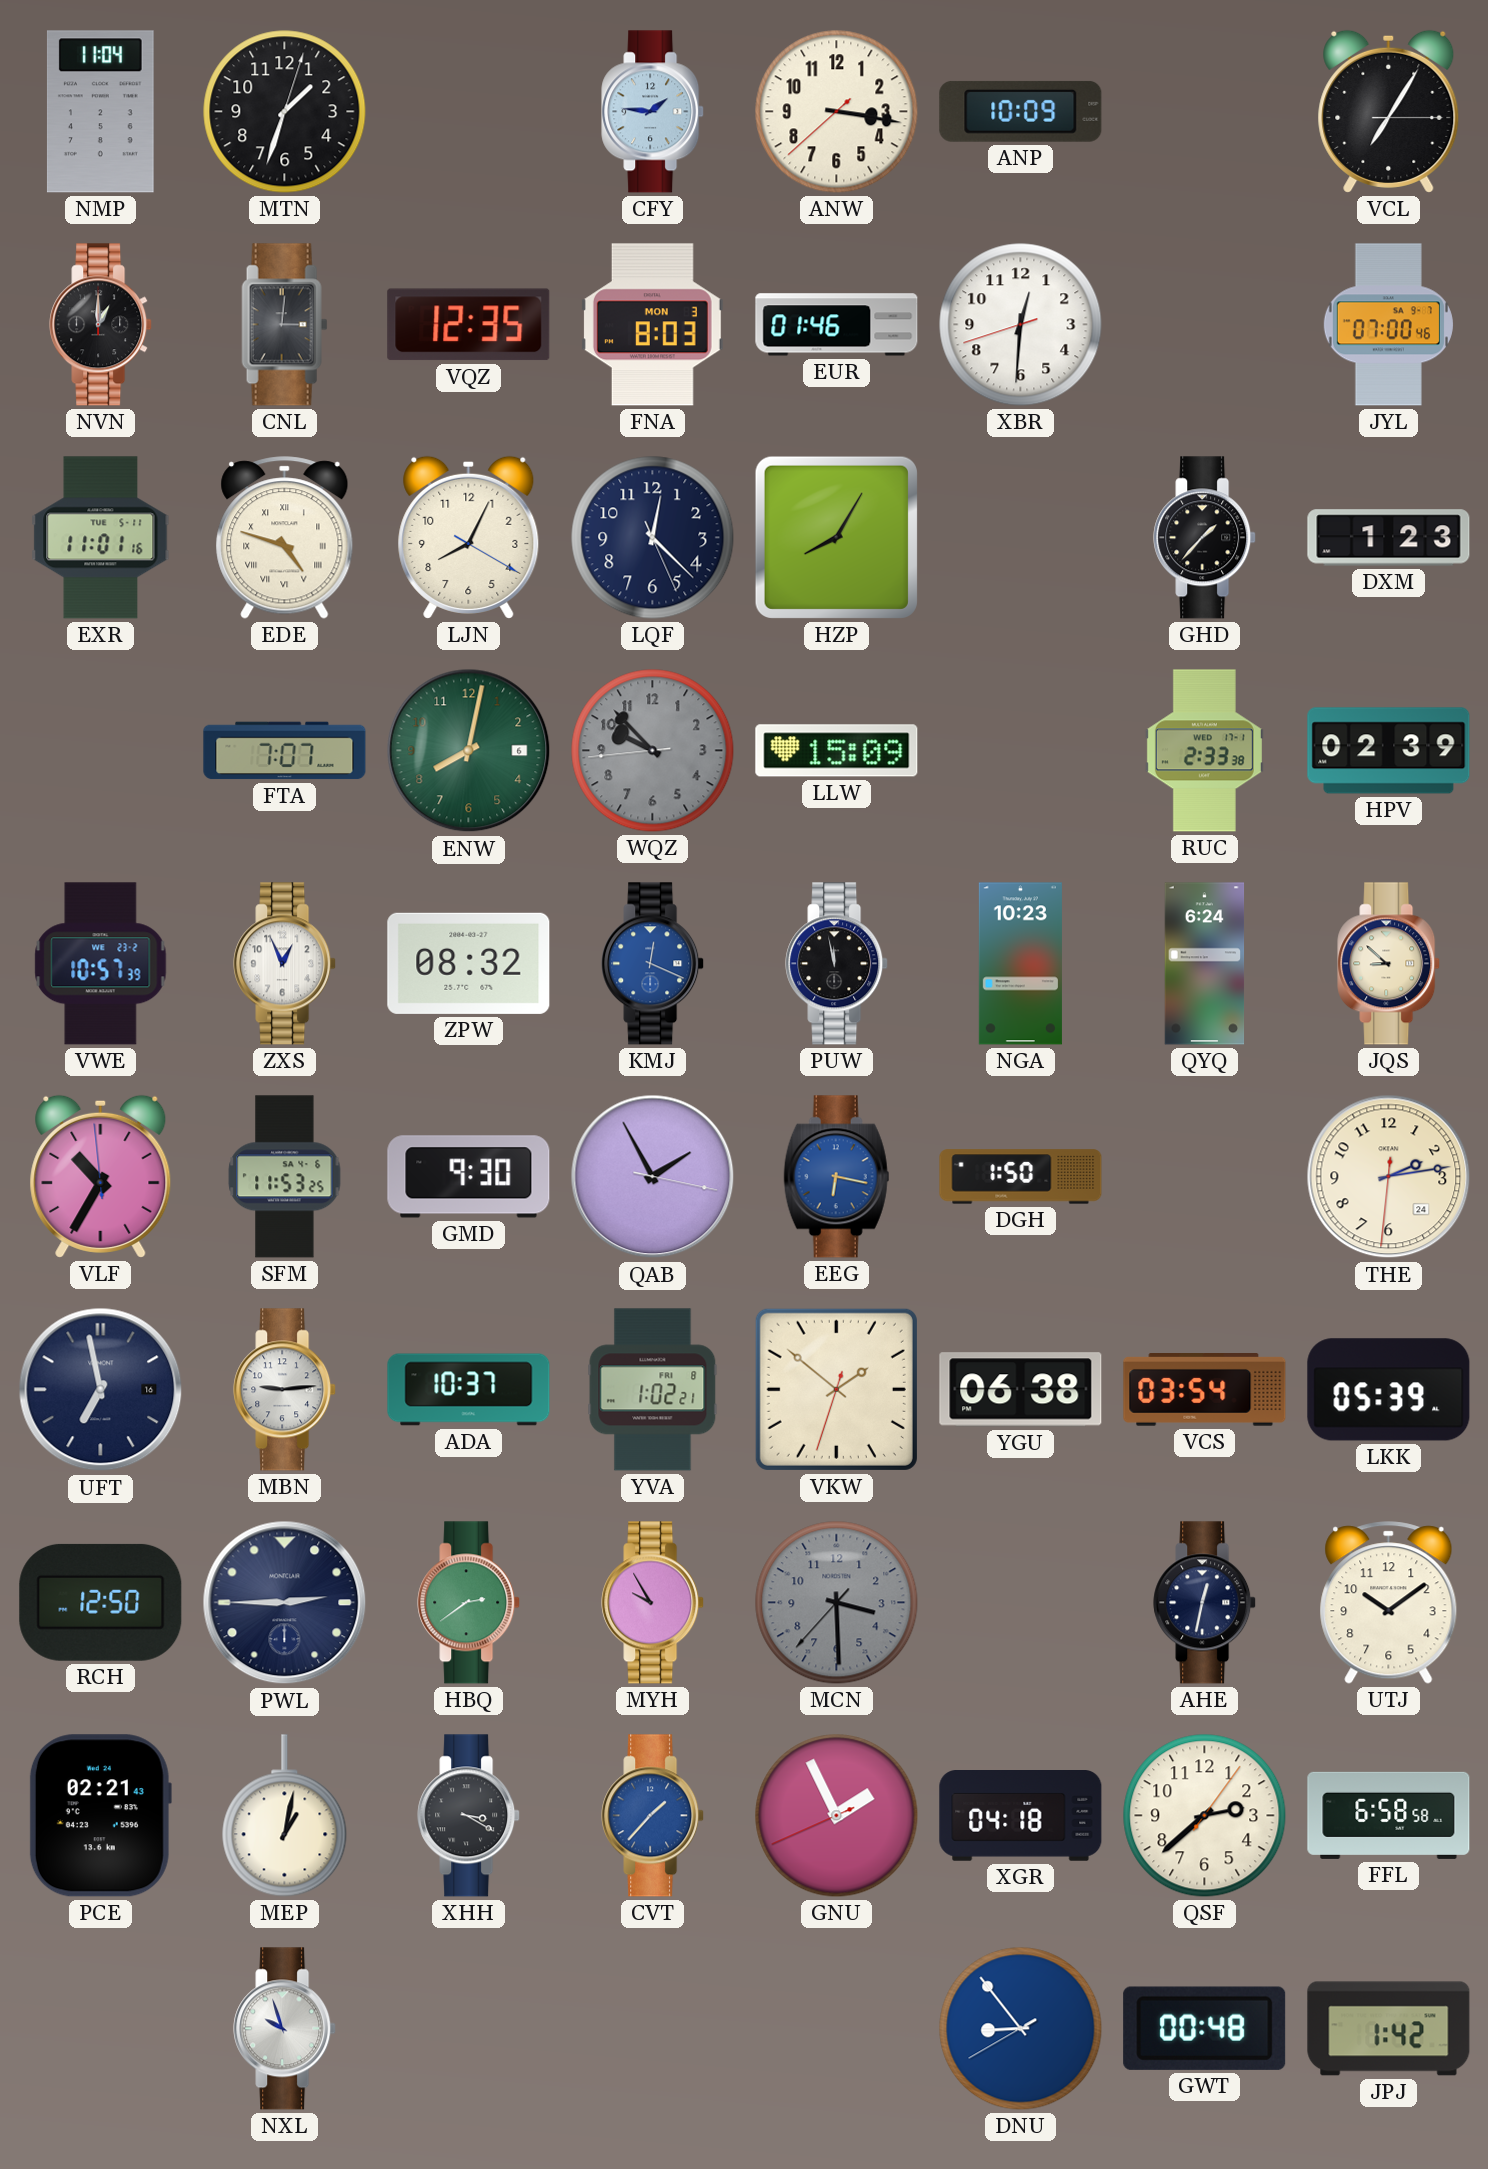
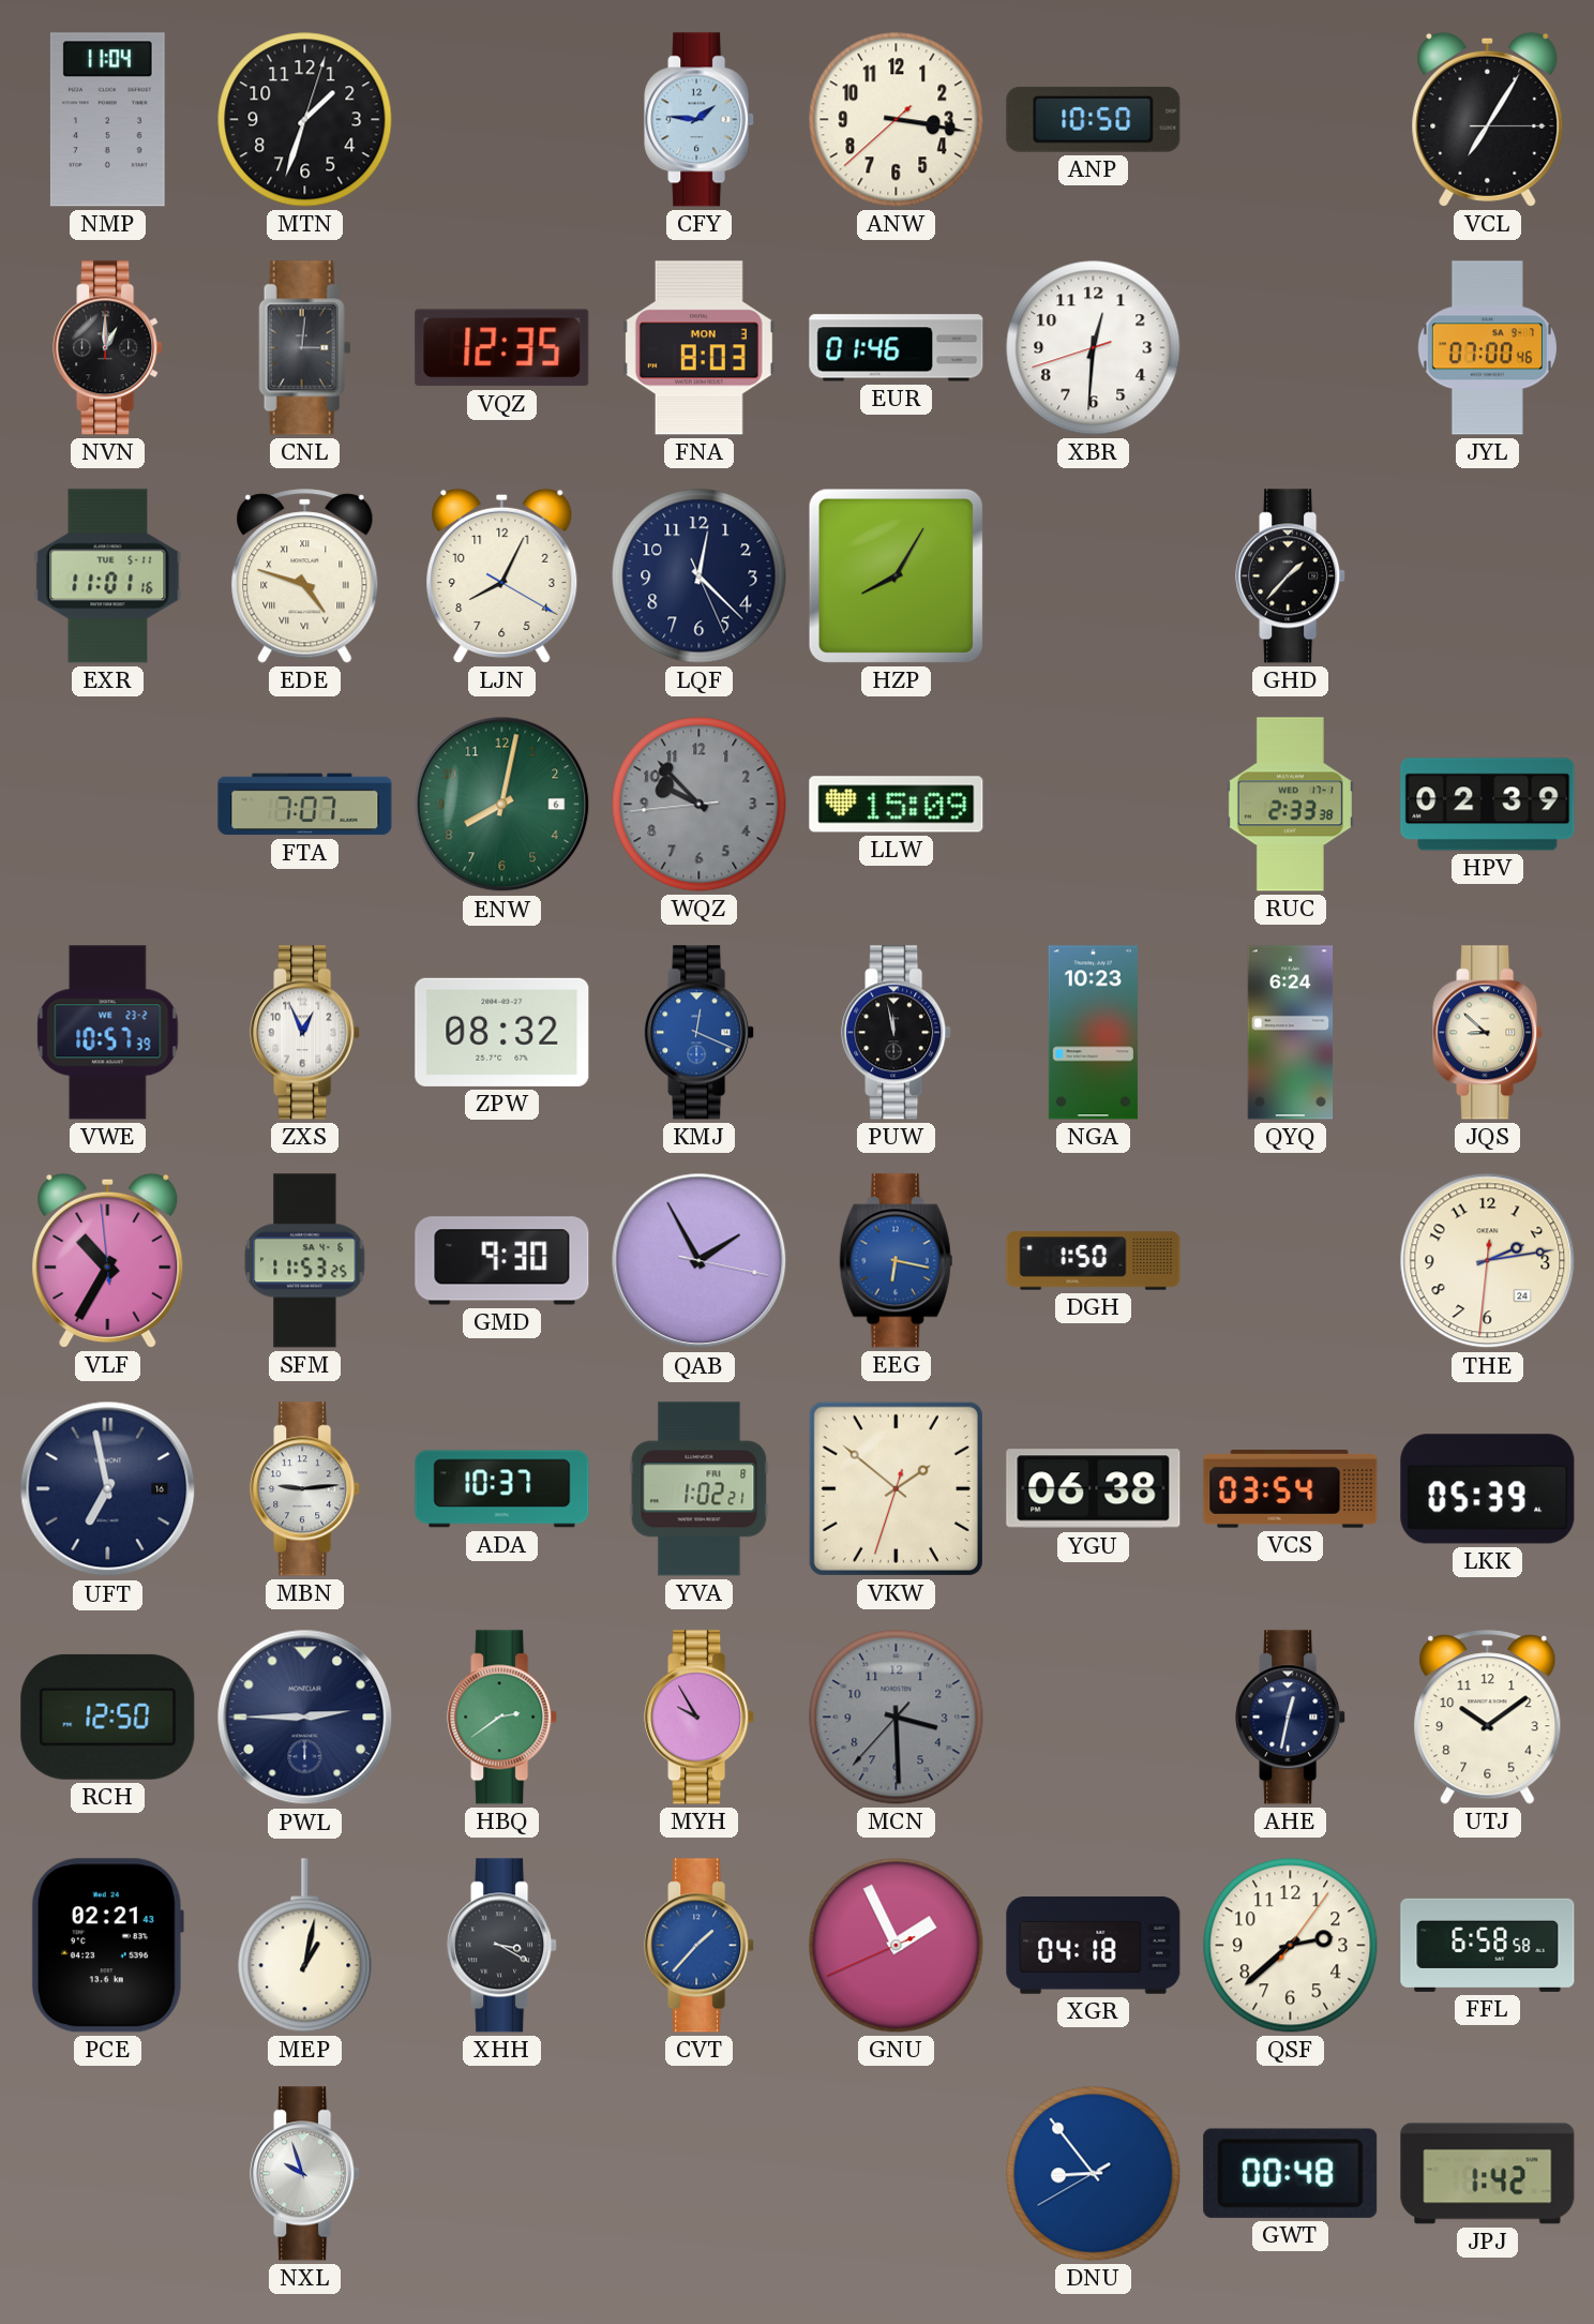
ANP: 10:09 -> 10:50
DXM: 1:23 -> none
